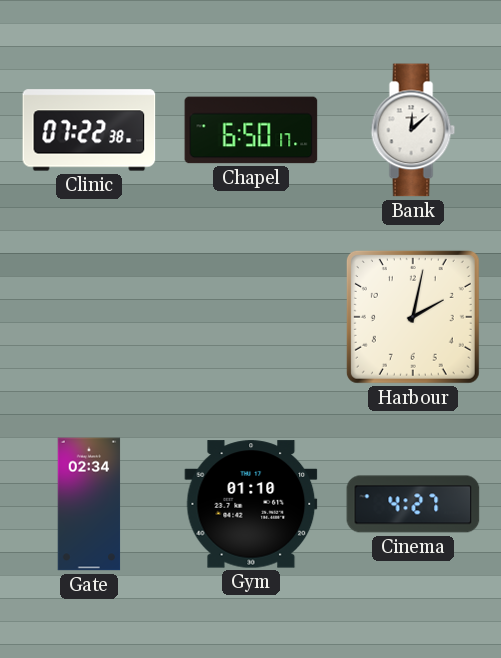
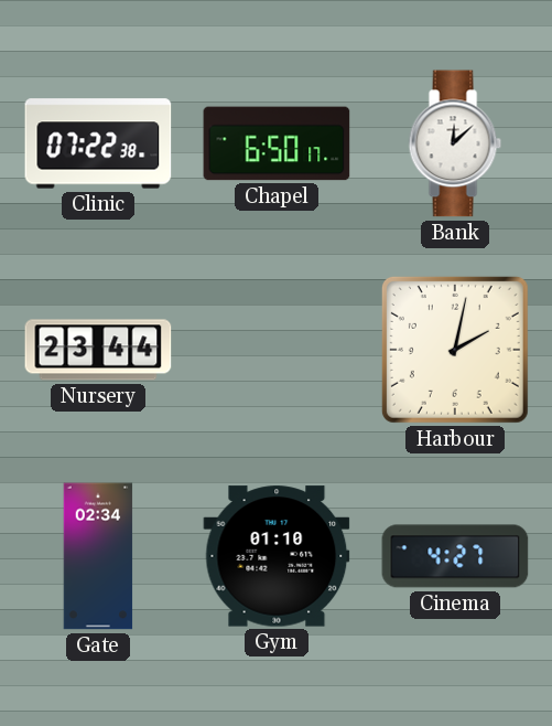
Nursery: none -> 23:44
